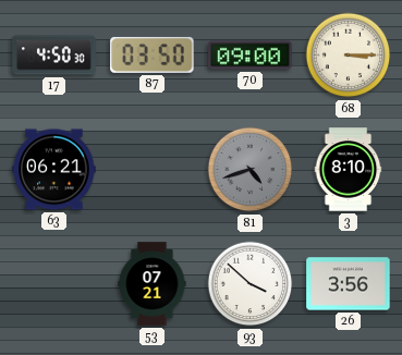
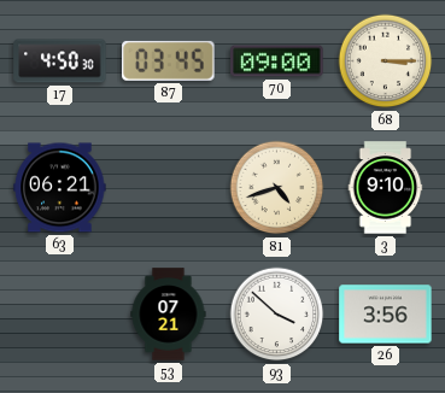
87: 03:50 -> 03:45
81 dial: grey -> cream
3: 8:10 -> 9:10
